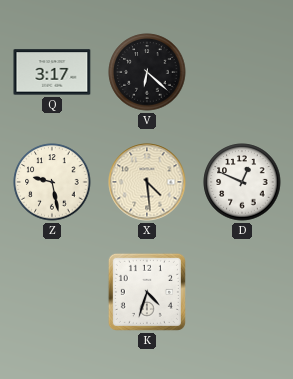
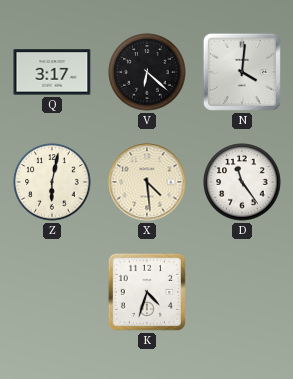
N: none -> 4:01
Z: 9:28 -> 6:02
D: 12:49 -> 11:24
